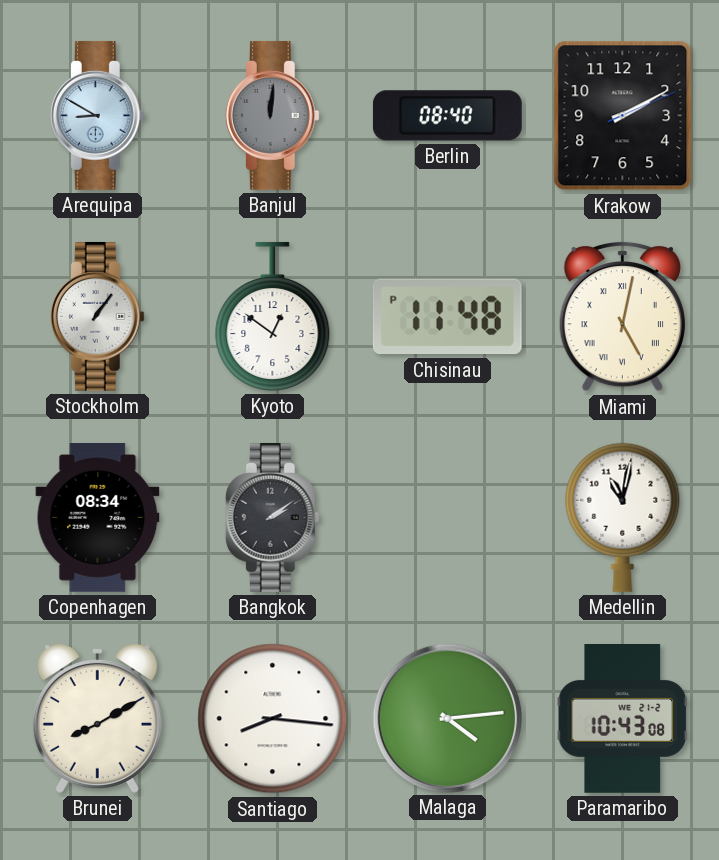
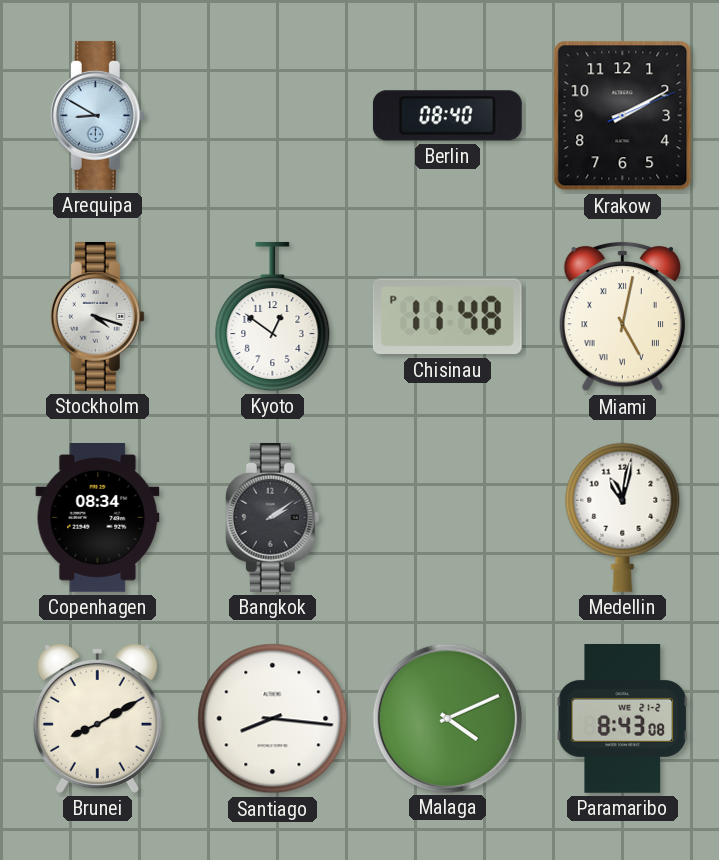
Banjul: 12:01 -> none
Stockholm: 1:06 -> 4:18
Malaga: 4:14 -> 4:11
Paramaribo: 10:43 -> 8:43
